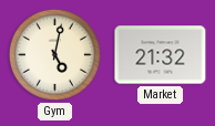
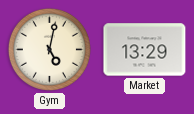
Market: 21:32 -> 13:29
